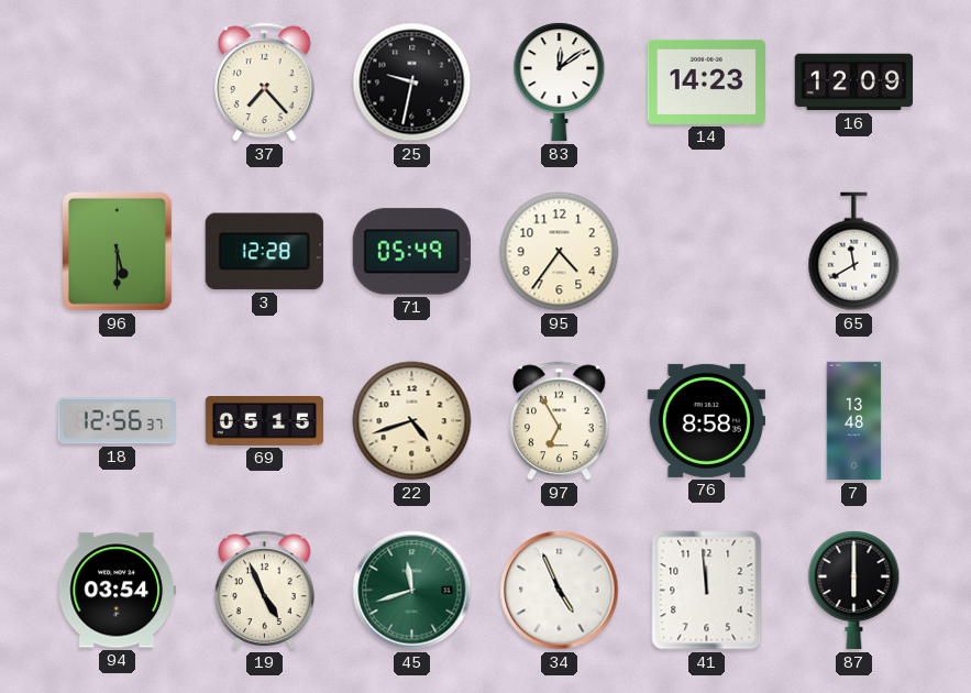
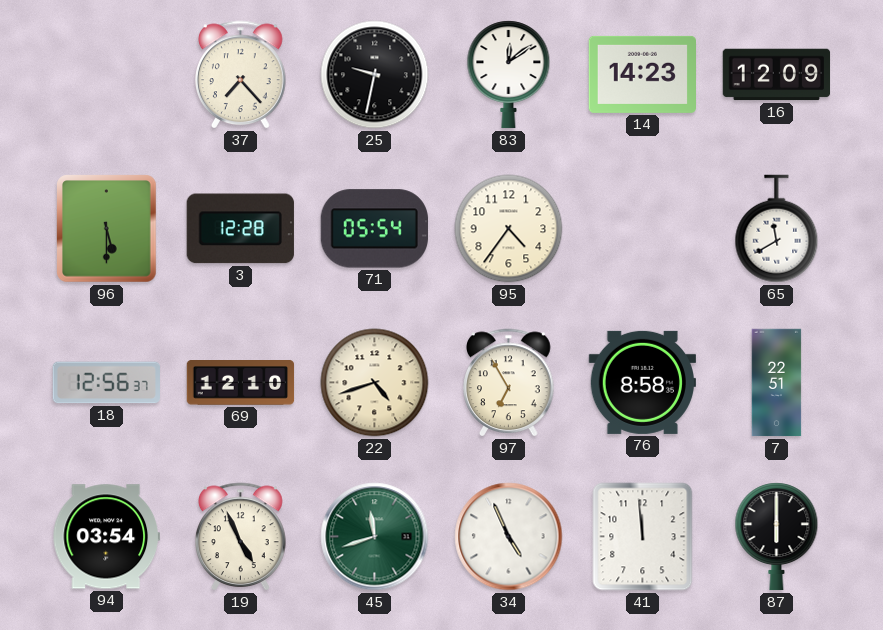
71: 05:49 -> 05:54
69: 05:15 -> 12:10
7: 13:48 -> 22:51
